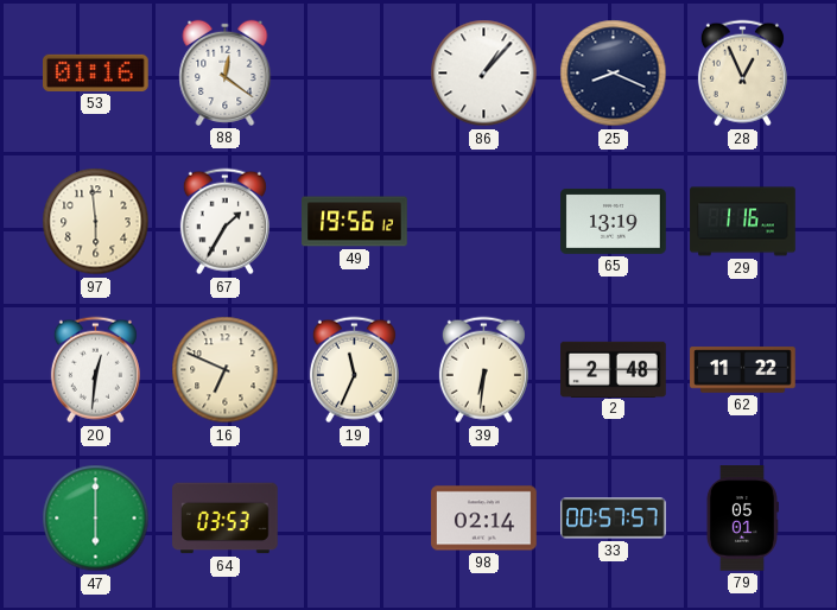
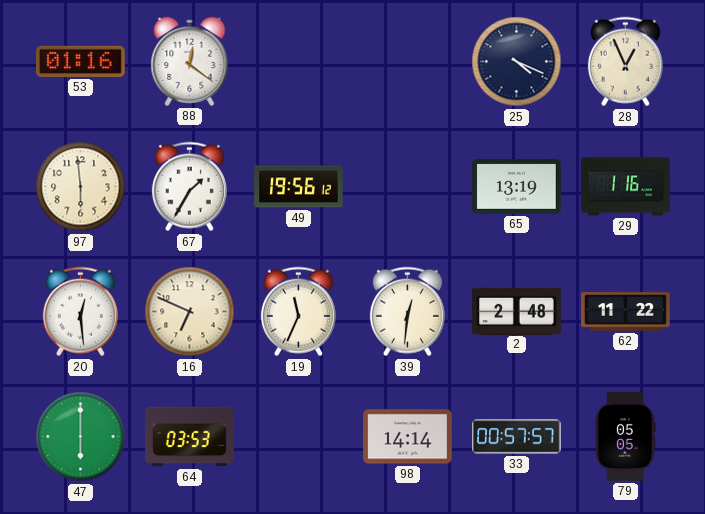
86: 1:07 -> none
25: 8:19 -> 4:19
20: 12:31 -> 12:29
39: 6:31 -> 12:31
98: 02:14 -> 14:14
79: 05:01 -> 05:05
